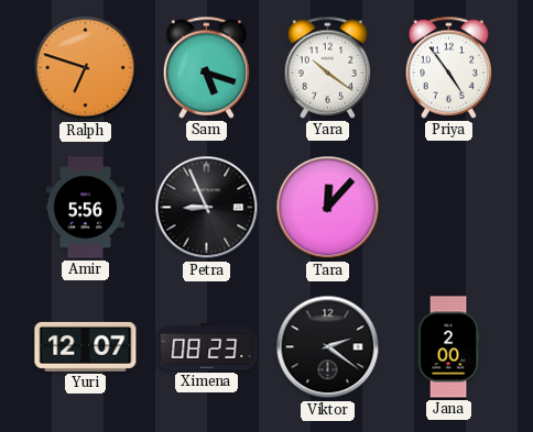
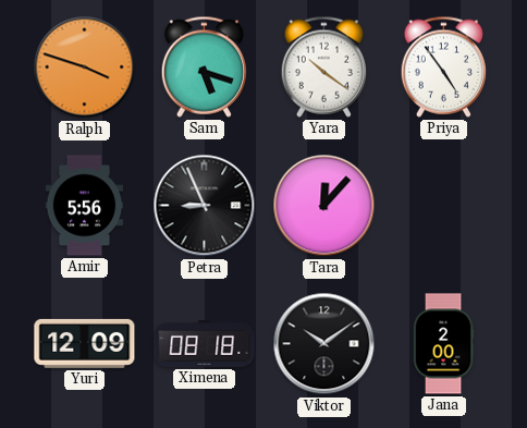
Ralph: 6:48 -> 3:48
Yuri: 12:07 -> 12:09
Ximena: 08:23 -> 08:18
Viktor: 2:21 -> 10:09
